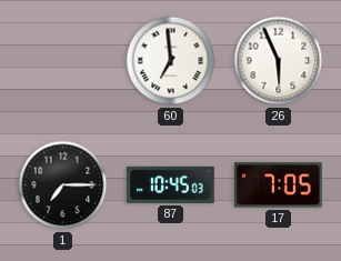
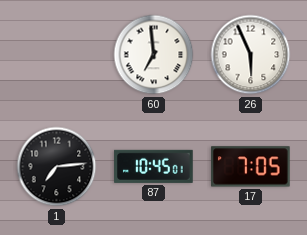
1: 7:15 -> 7:14
87: 10:45:03 -> 10:45:01
